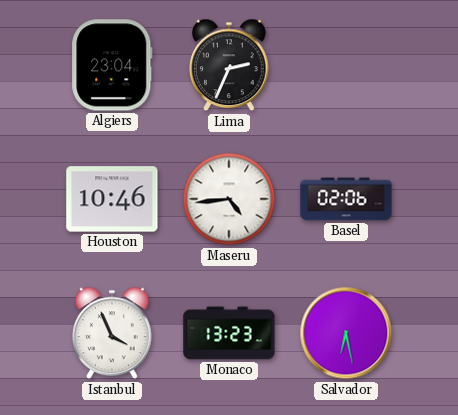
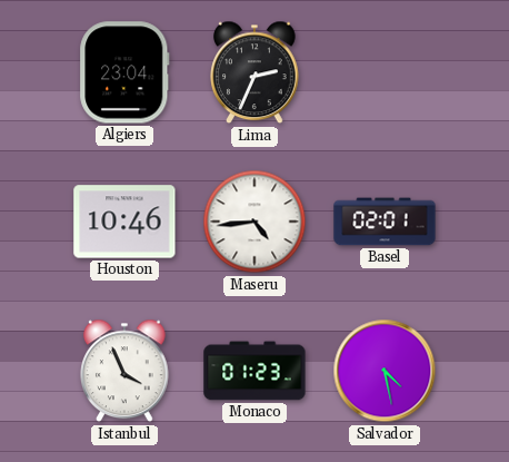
Basel: 02:06 -> 02:01
Monaco: 13:23 -> 01:23
Salvador: 6:28 -> 4:28
